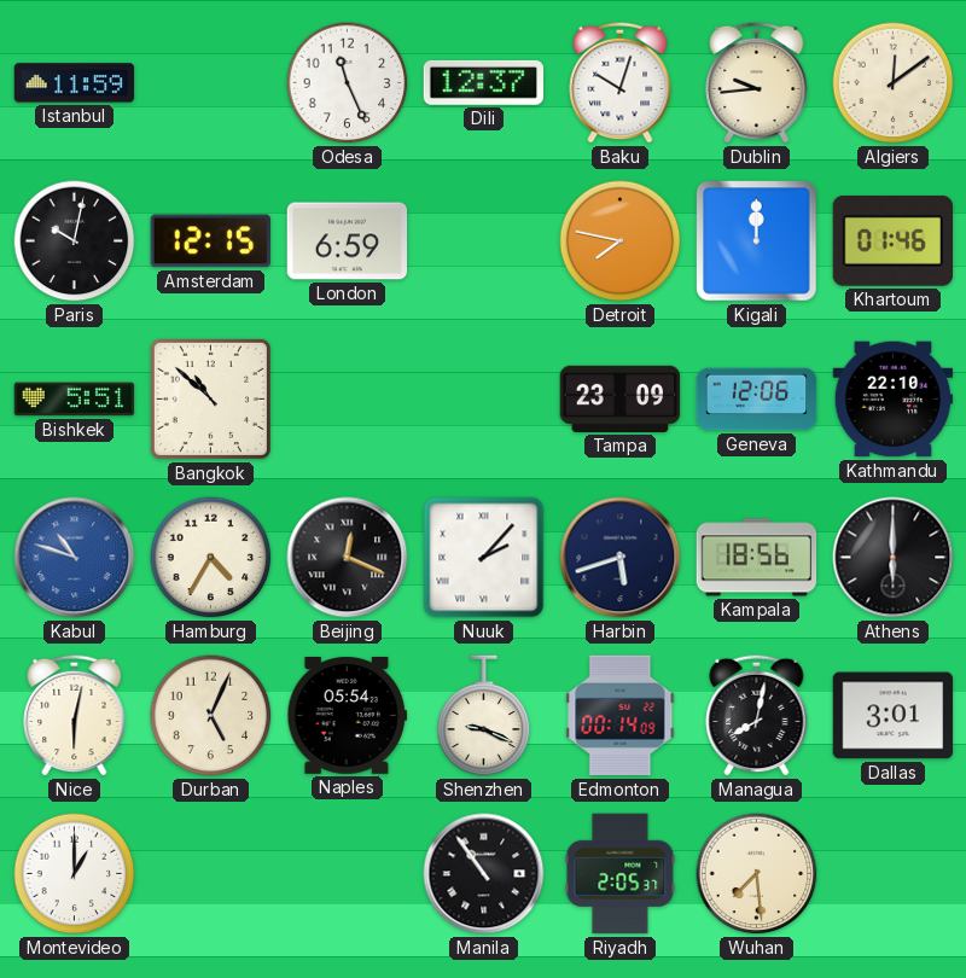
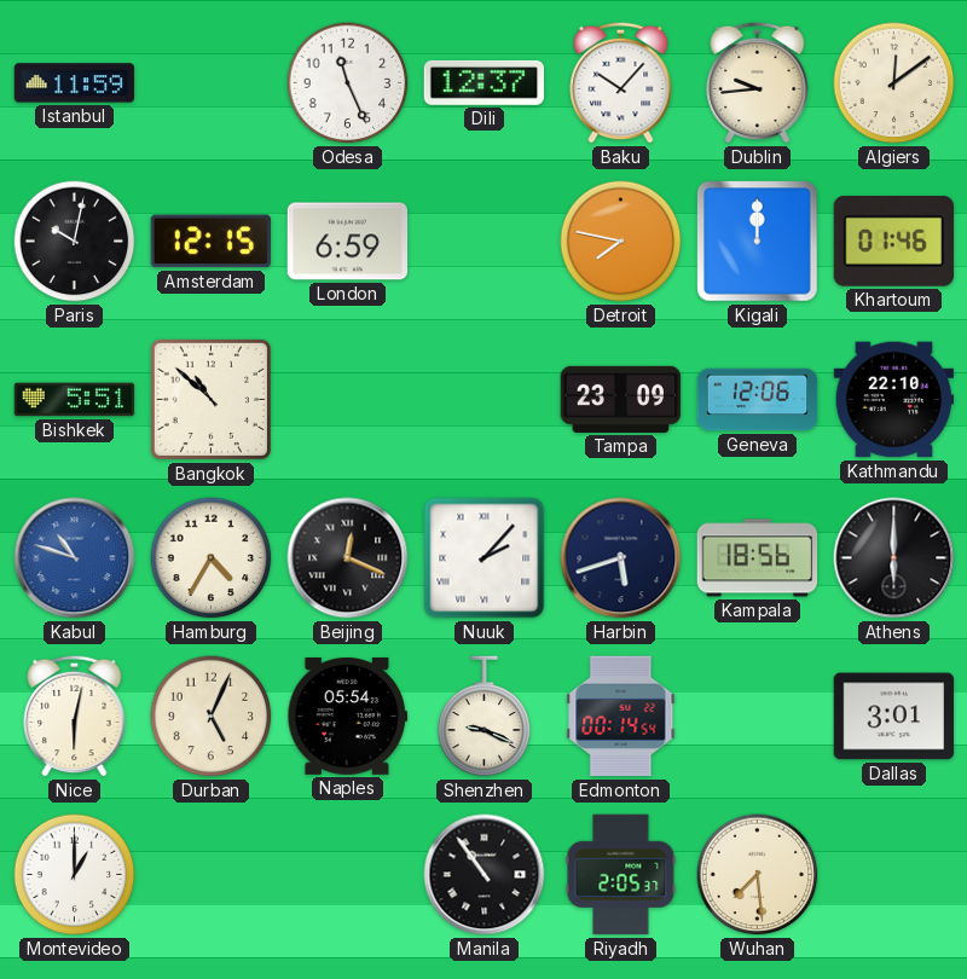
Baku: 10:03 -> 10:07
Edmonton: 00:14:09 -> 00:14:54
Managua: 8:02 -> none
